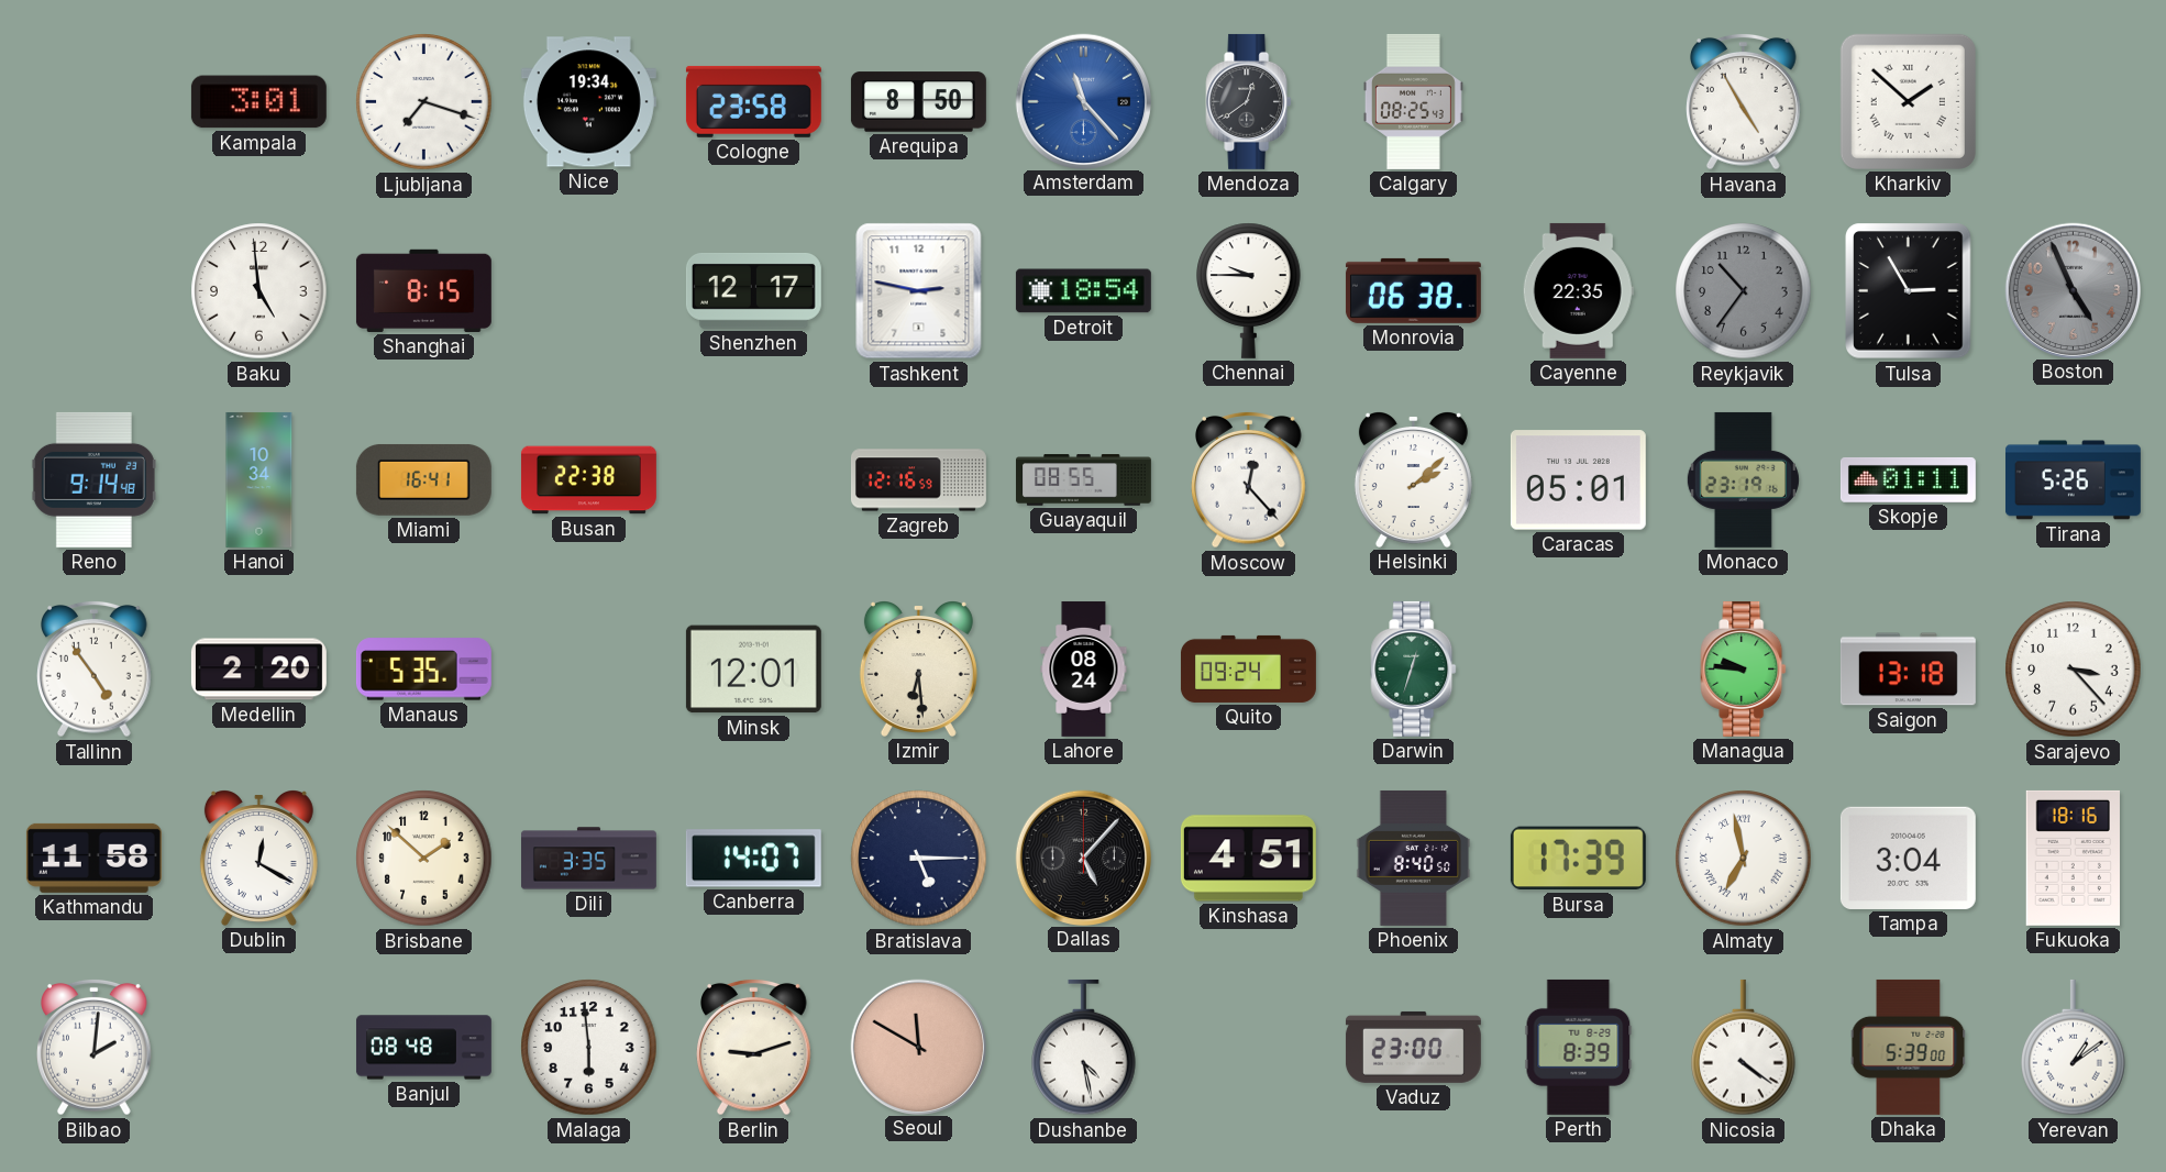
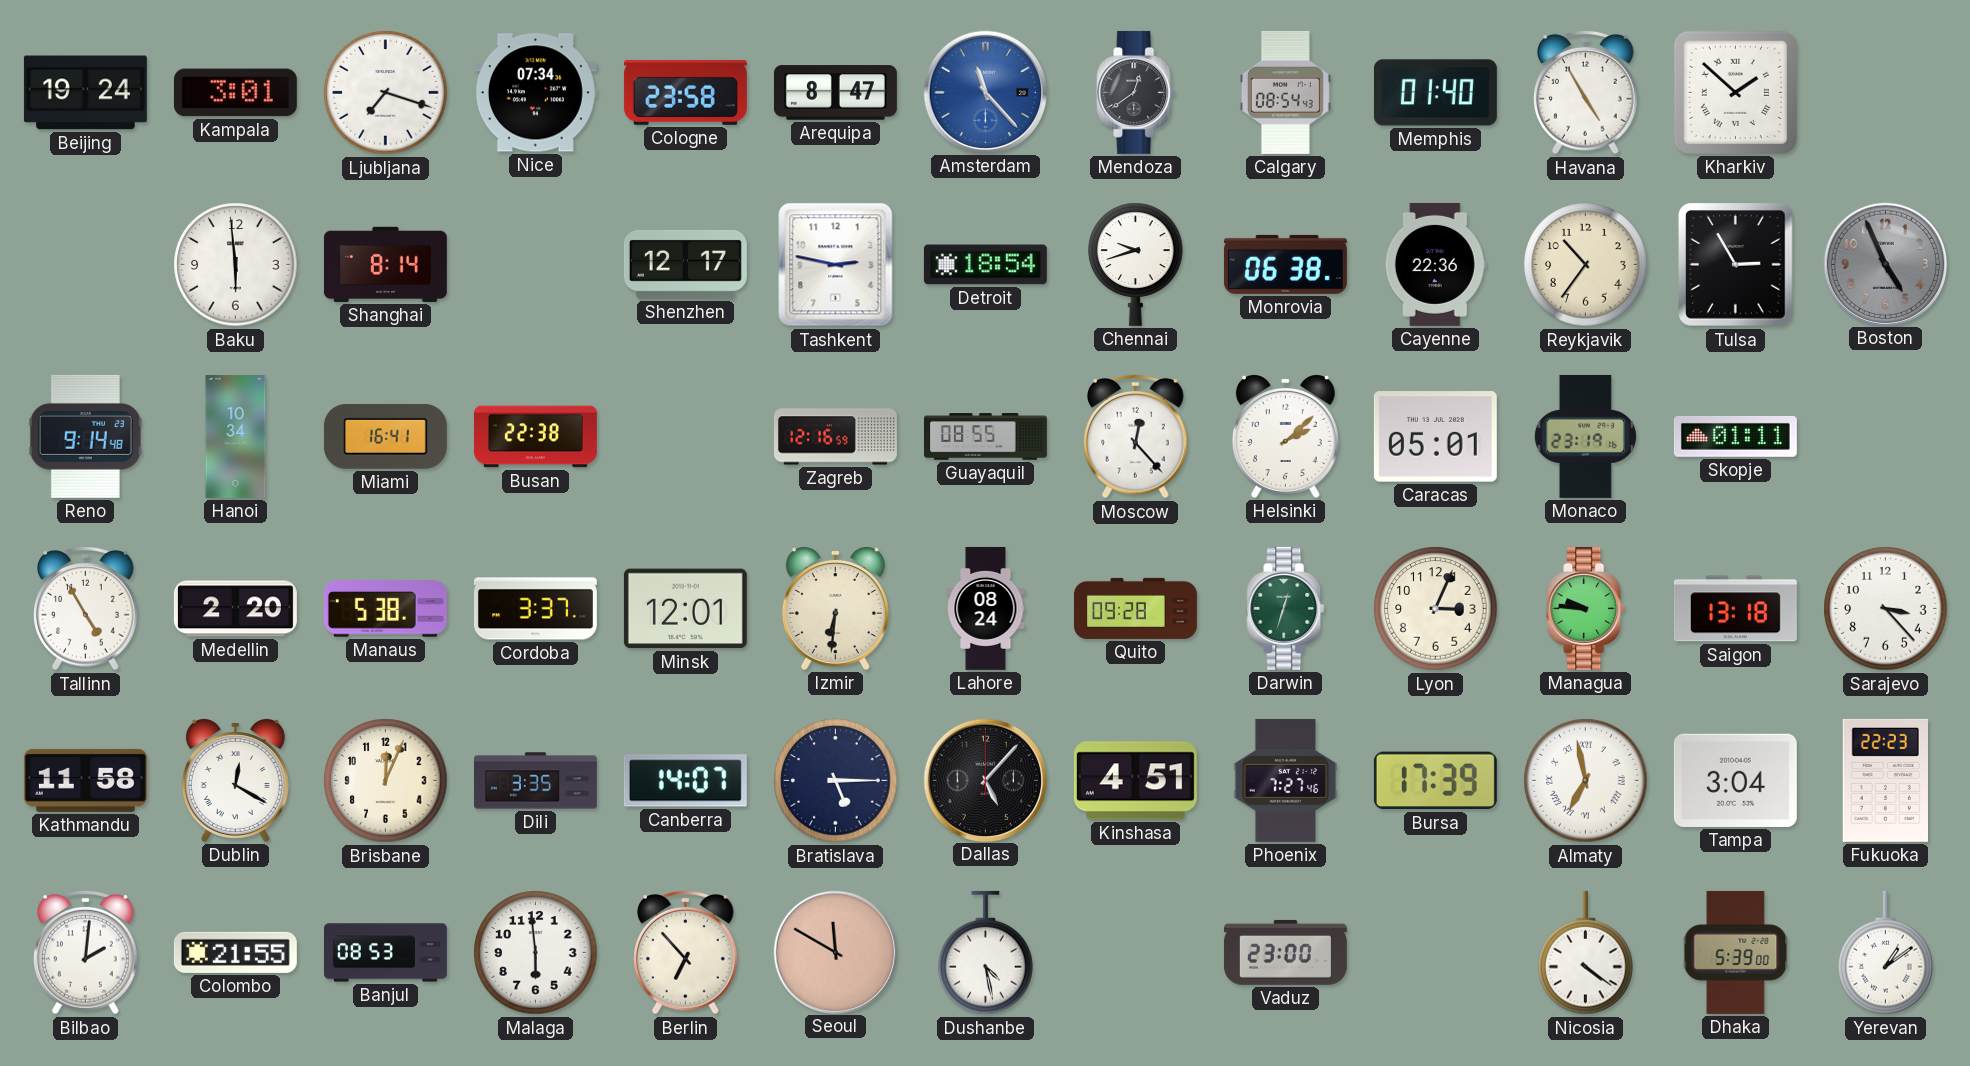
Beijing: none -> 19:24
Nice: 19:34 -> 07:34
Arequipa: 8:50 -> 8:47
Calgary: 08:25 -> 08:54
Memphis: none -> 01:40
Baku: 4:59 -> 5:59
Shanghai: 8:15 -> 8:14
Chennai: 9:45 -> 9:42
Cayenne: 22:35 -> 22:36
Reykjavik dial: grey -> cream
Tirana: 5:26 -> none
Tallinn: 4:54 -> 4:55
Manaus: 5:35 -> 5:38
Cordoba: none -> 3:37
Izmir: 6:29 -> 6:31
Quito: 09:24 -> 09:28
Lyon: none -> 3:04
Brisbane: 1:52 -> 12:04
Phoenix: 8:40 -> 7:27
Fukuoka: 18:16 -> 22:23
Colombo: none -> 21:55
Banjul: 08:48 -> 08:53
Berlin: 9:12 -> 6:53
Perth: 8:39 -> none
